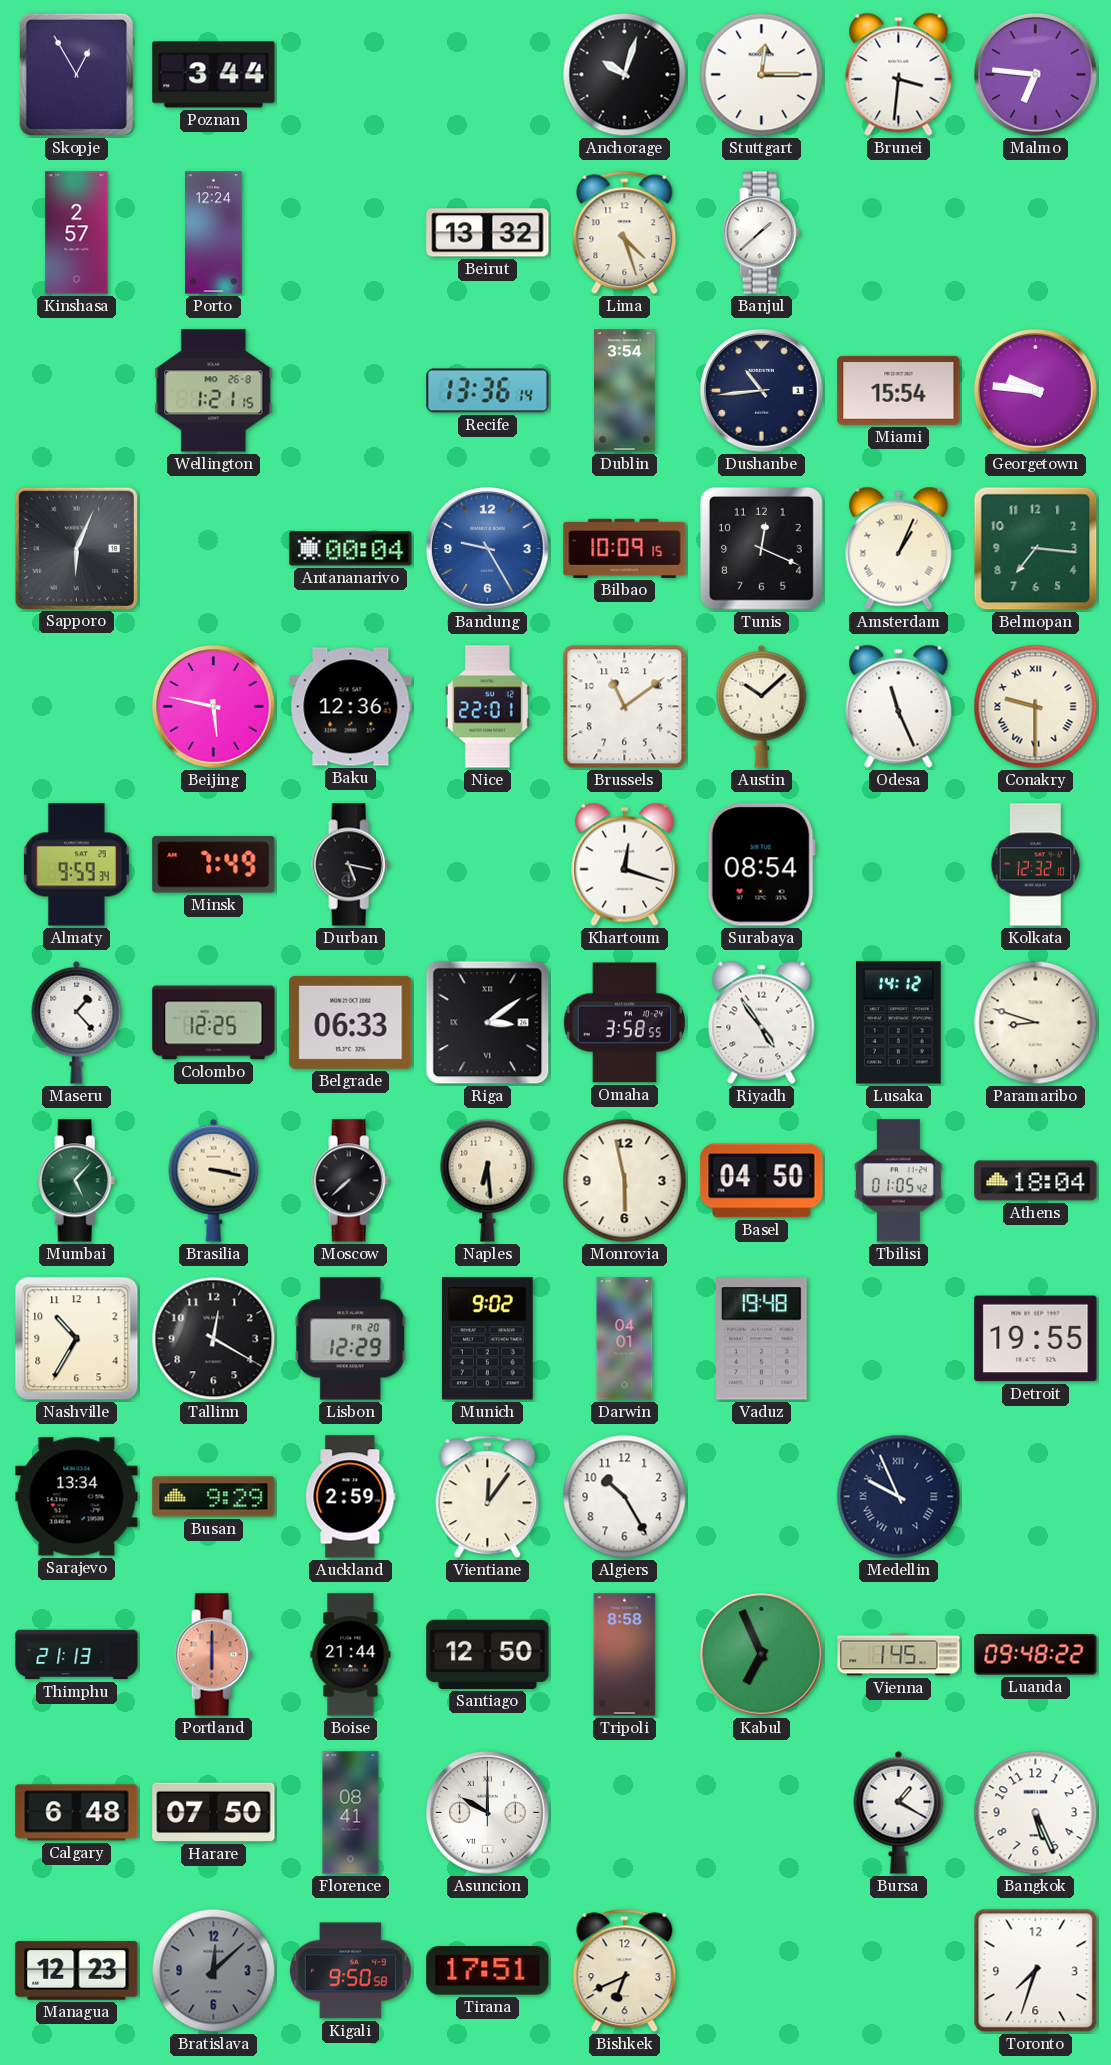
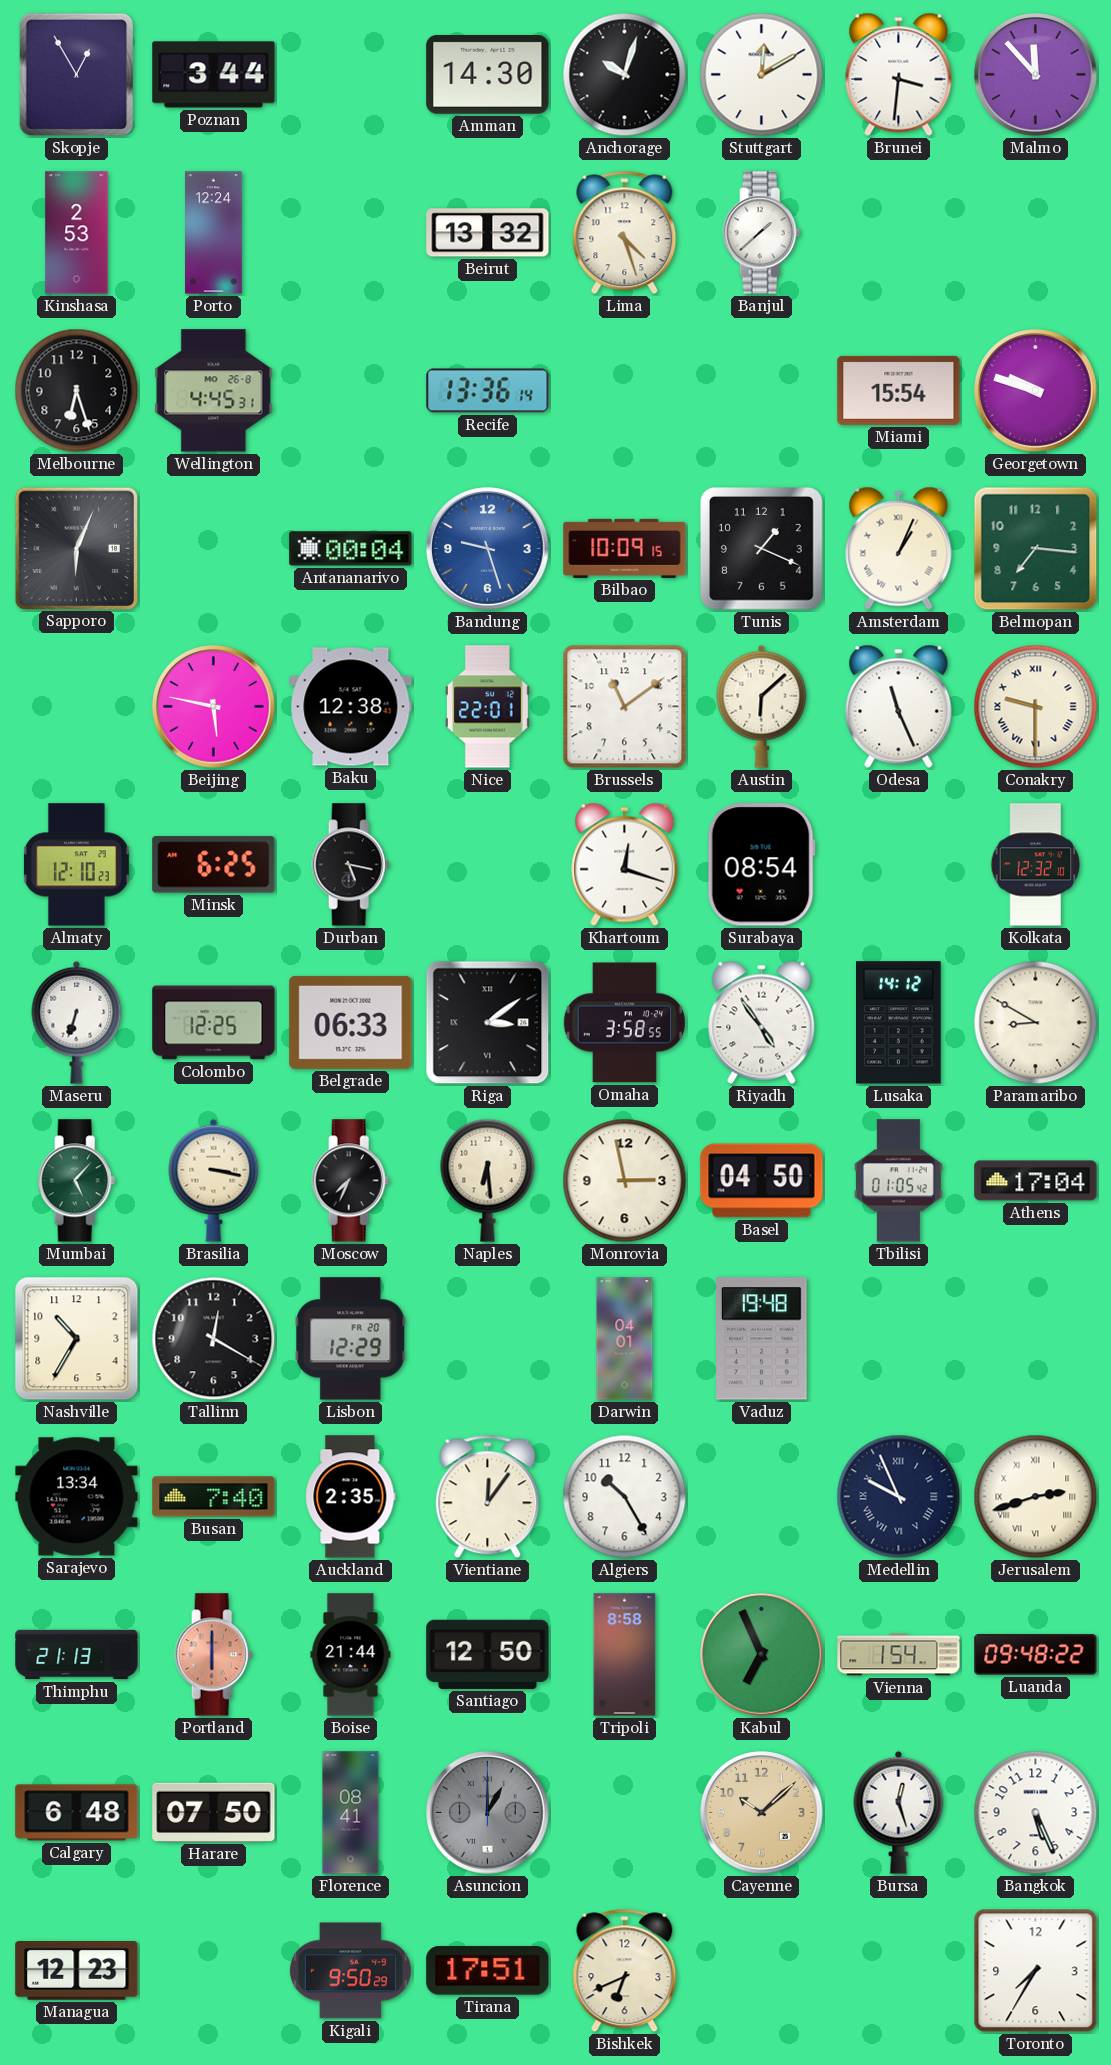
Amman: none -> 14:30
Stuttgart: 12:15 -> 12:10
Malmo: 6:46 -> 11:53
Kinshasa: 2:57 -> 2:53
Melbourne: none -> 6:27
Wellington: 1:21 -> 4:45
Dublin: 3:54 -> none
Dushanbe: 10:44 -> none
Georgetown: 9:46 -> 9:48
Bandung: 9:25 -> 9:27
Tunis: 12:19 -> 1:19
Baku: 12:36 -> 12:38
Austin: 10:08 -> 6:08
Almaty: 9:59 -> 12:10
Minsk: 7:49 -> 6:25
Maseru: 1:23 -> 6:33
Paramaribo: 8:48 -> 8:50
Moscow: 7:38 -> 7:34
Monrovia: 5:58 -> 2:58
Athens: 18:04 -> 17:04
Munich: 9:02 -> none
Detroit: 19:55 -> none
Busan: 9:29 -> 7:40
Auckland: 2:59 -> 2:35
Jerusalem: none -> 2:42
Vienna: 1:45 -> 1:54
Asuncion: 10:00 -> 1:00
Asuncion dial: white -> grey
Cayenne: none -> 10:08
Bursa: 1:20 -> 12:27
Bratislava: 12:08 -> none
Kigali: 9:50:58 -> 9:50:29
Toronto: 7:33 -> 7:35
